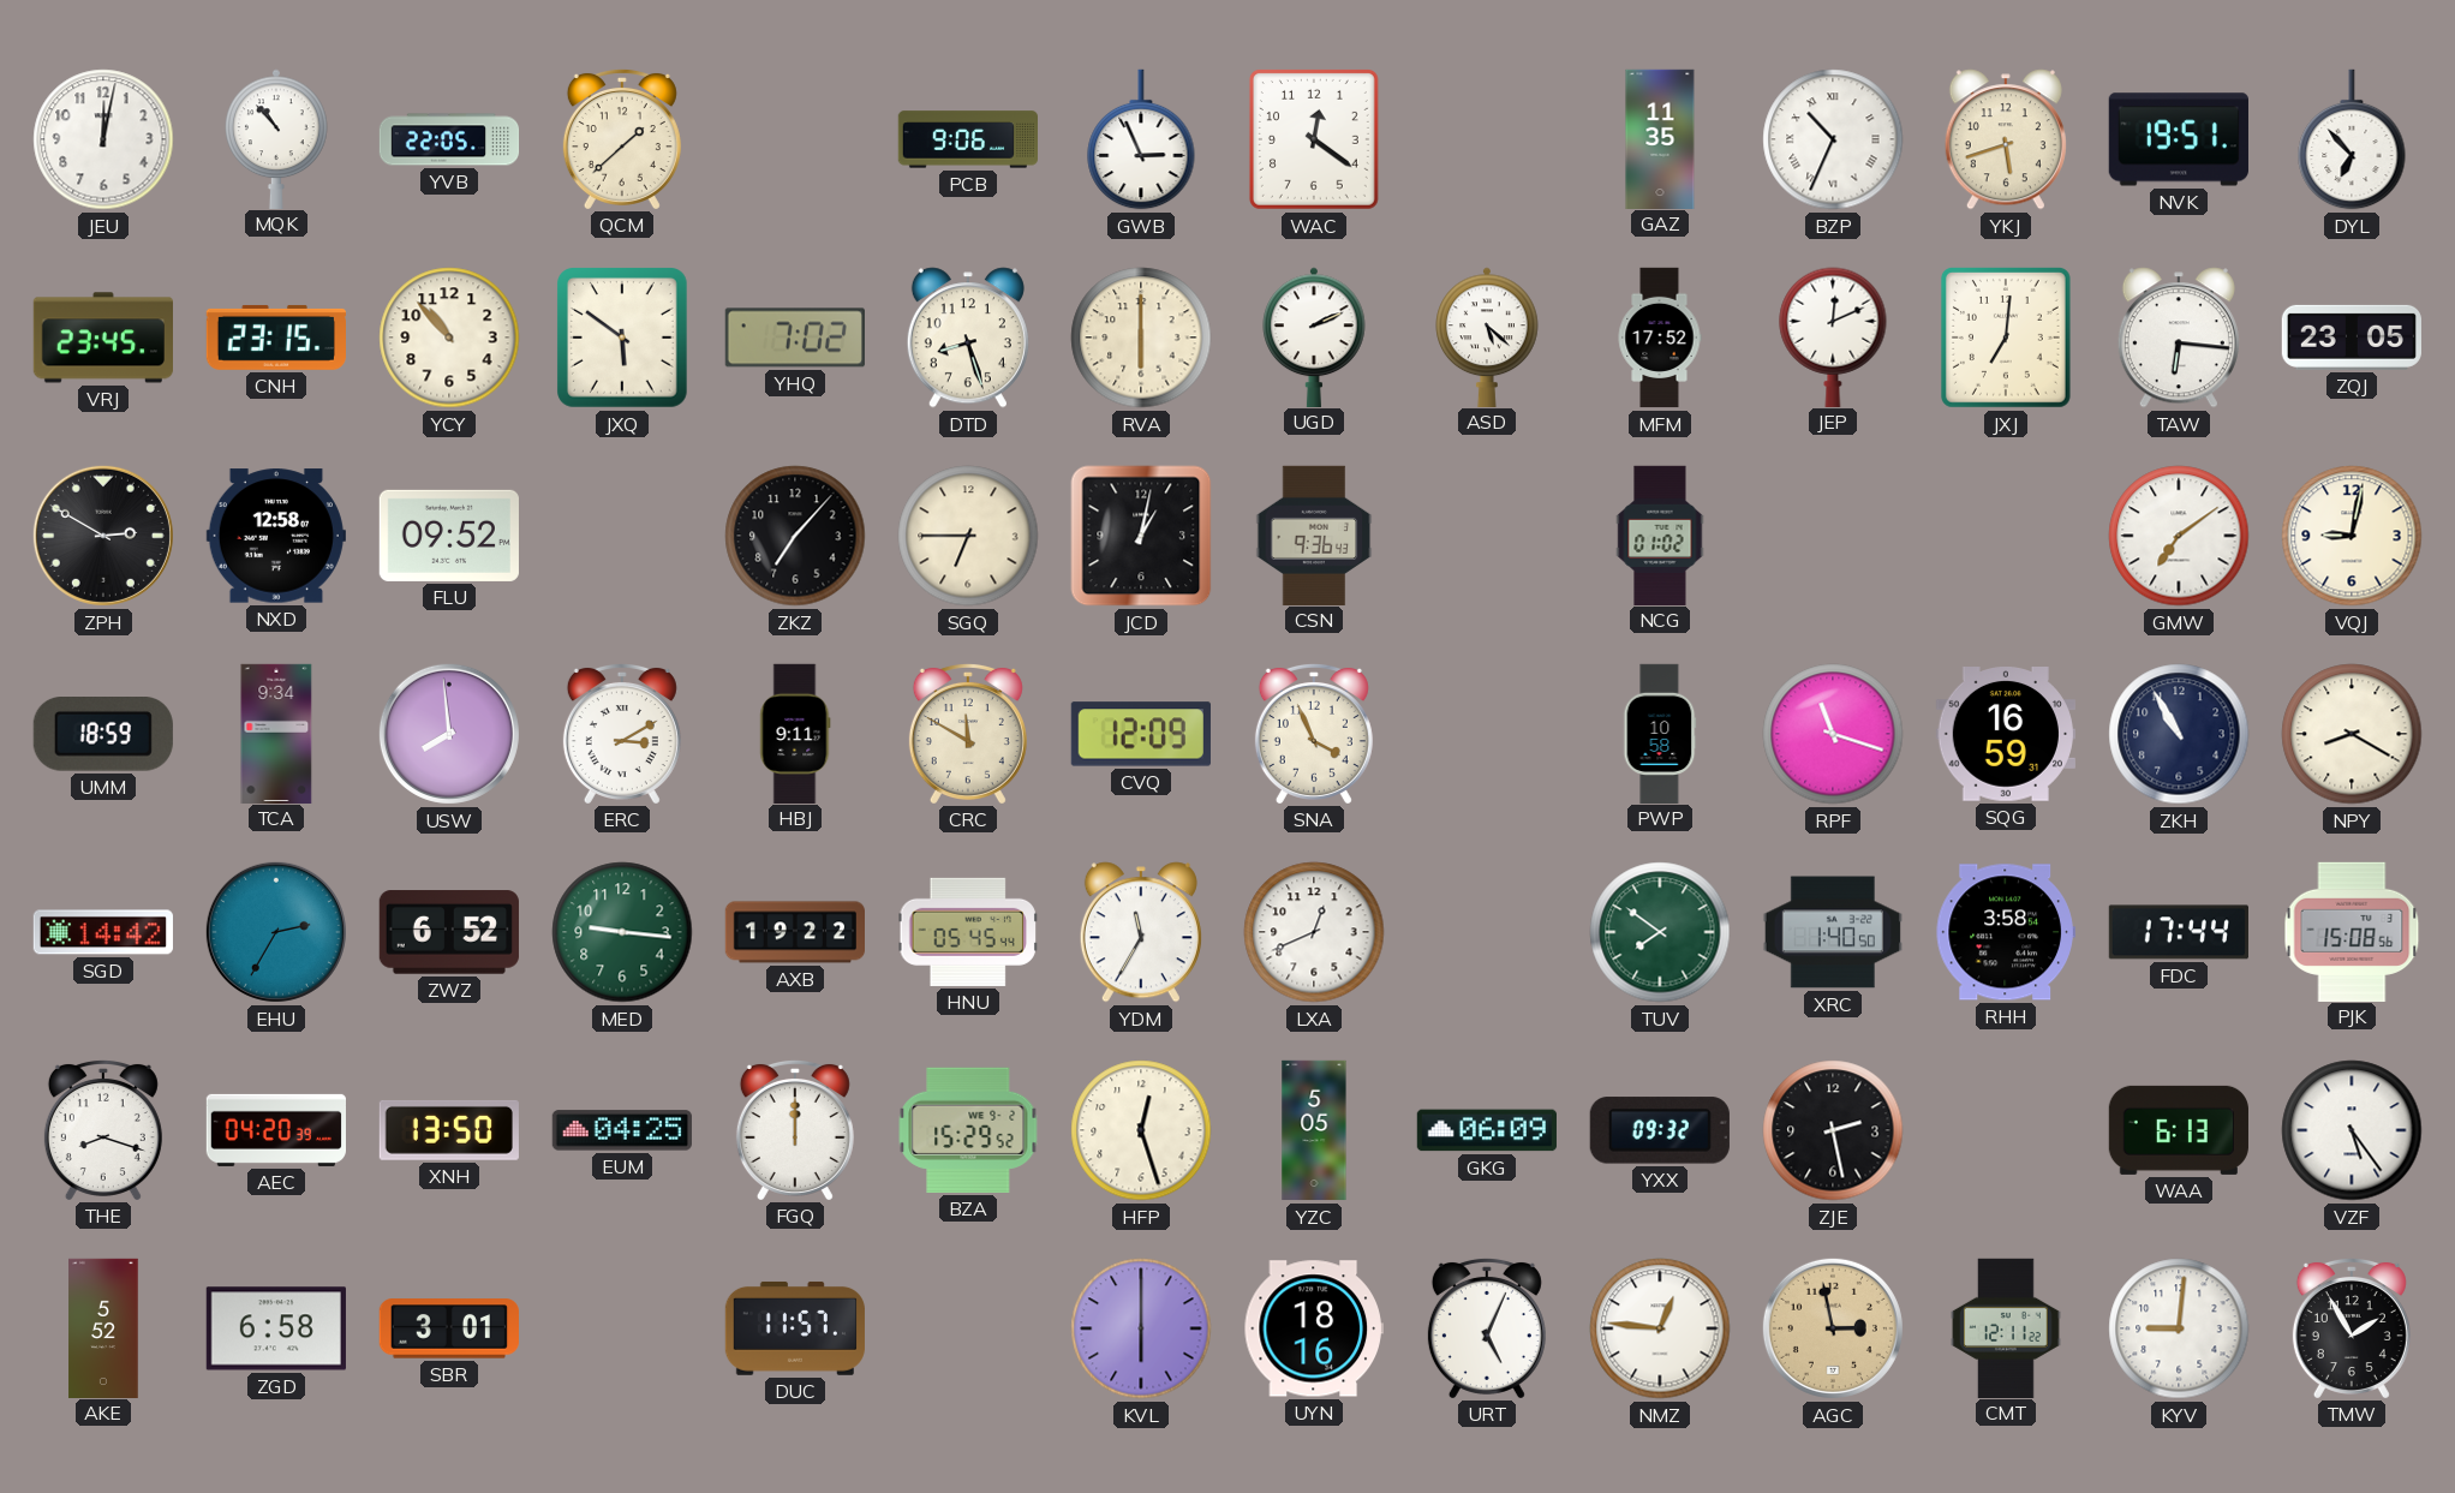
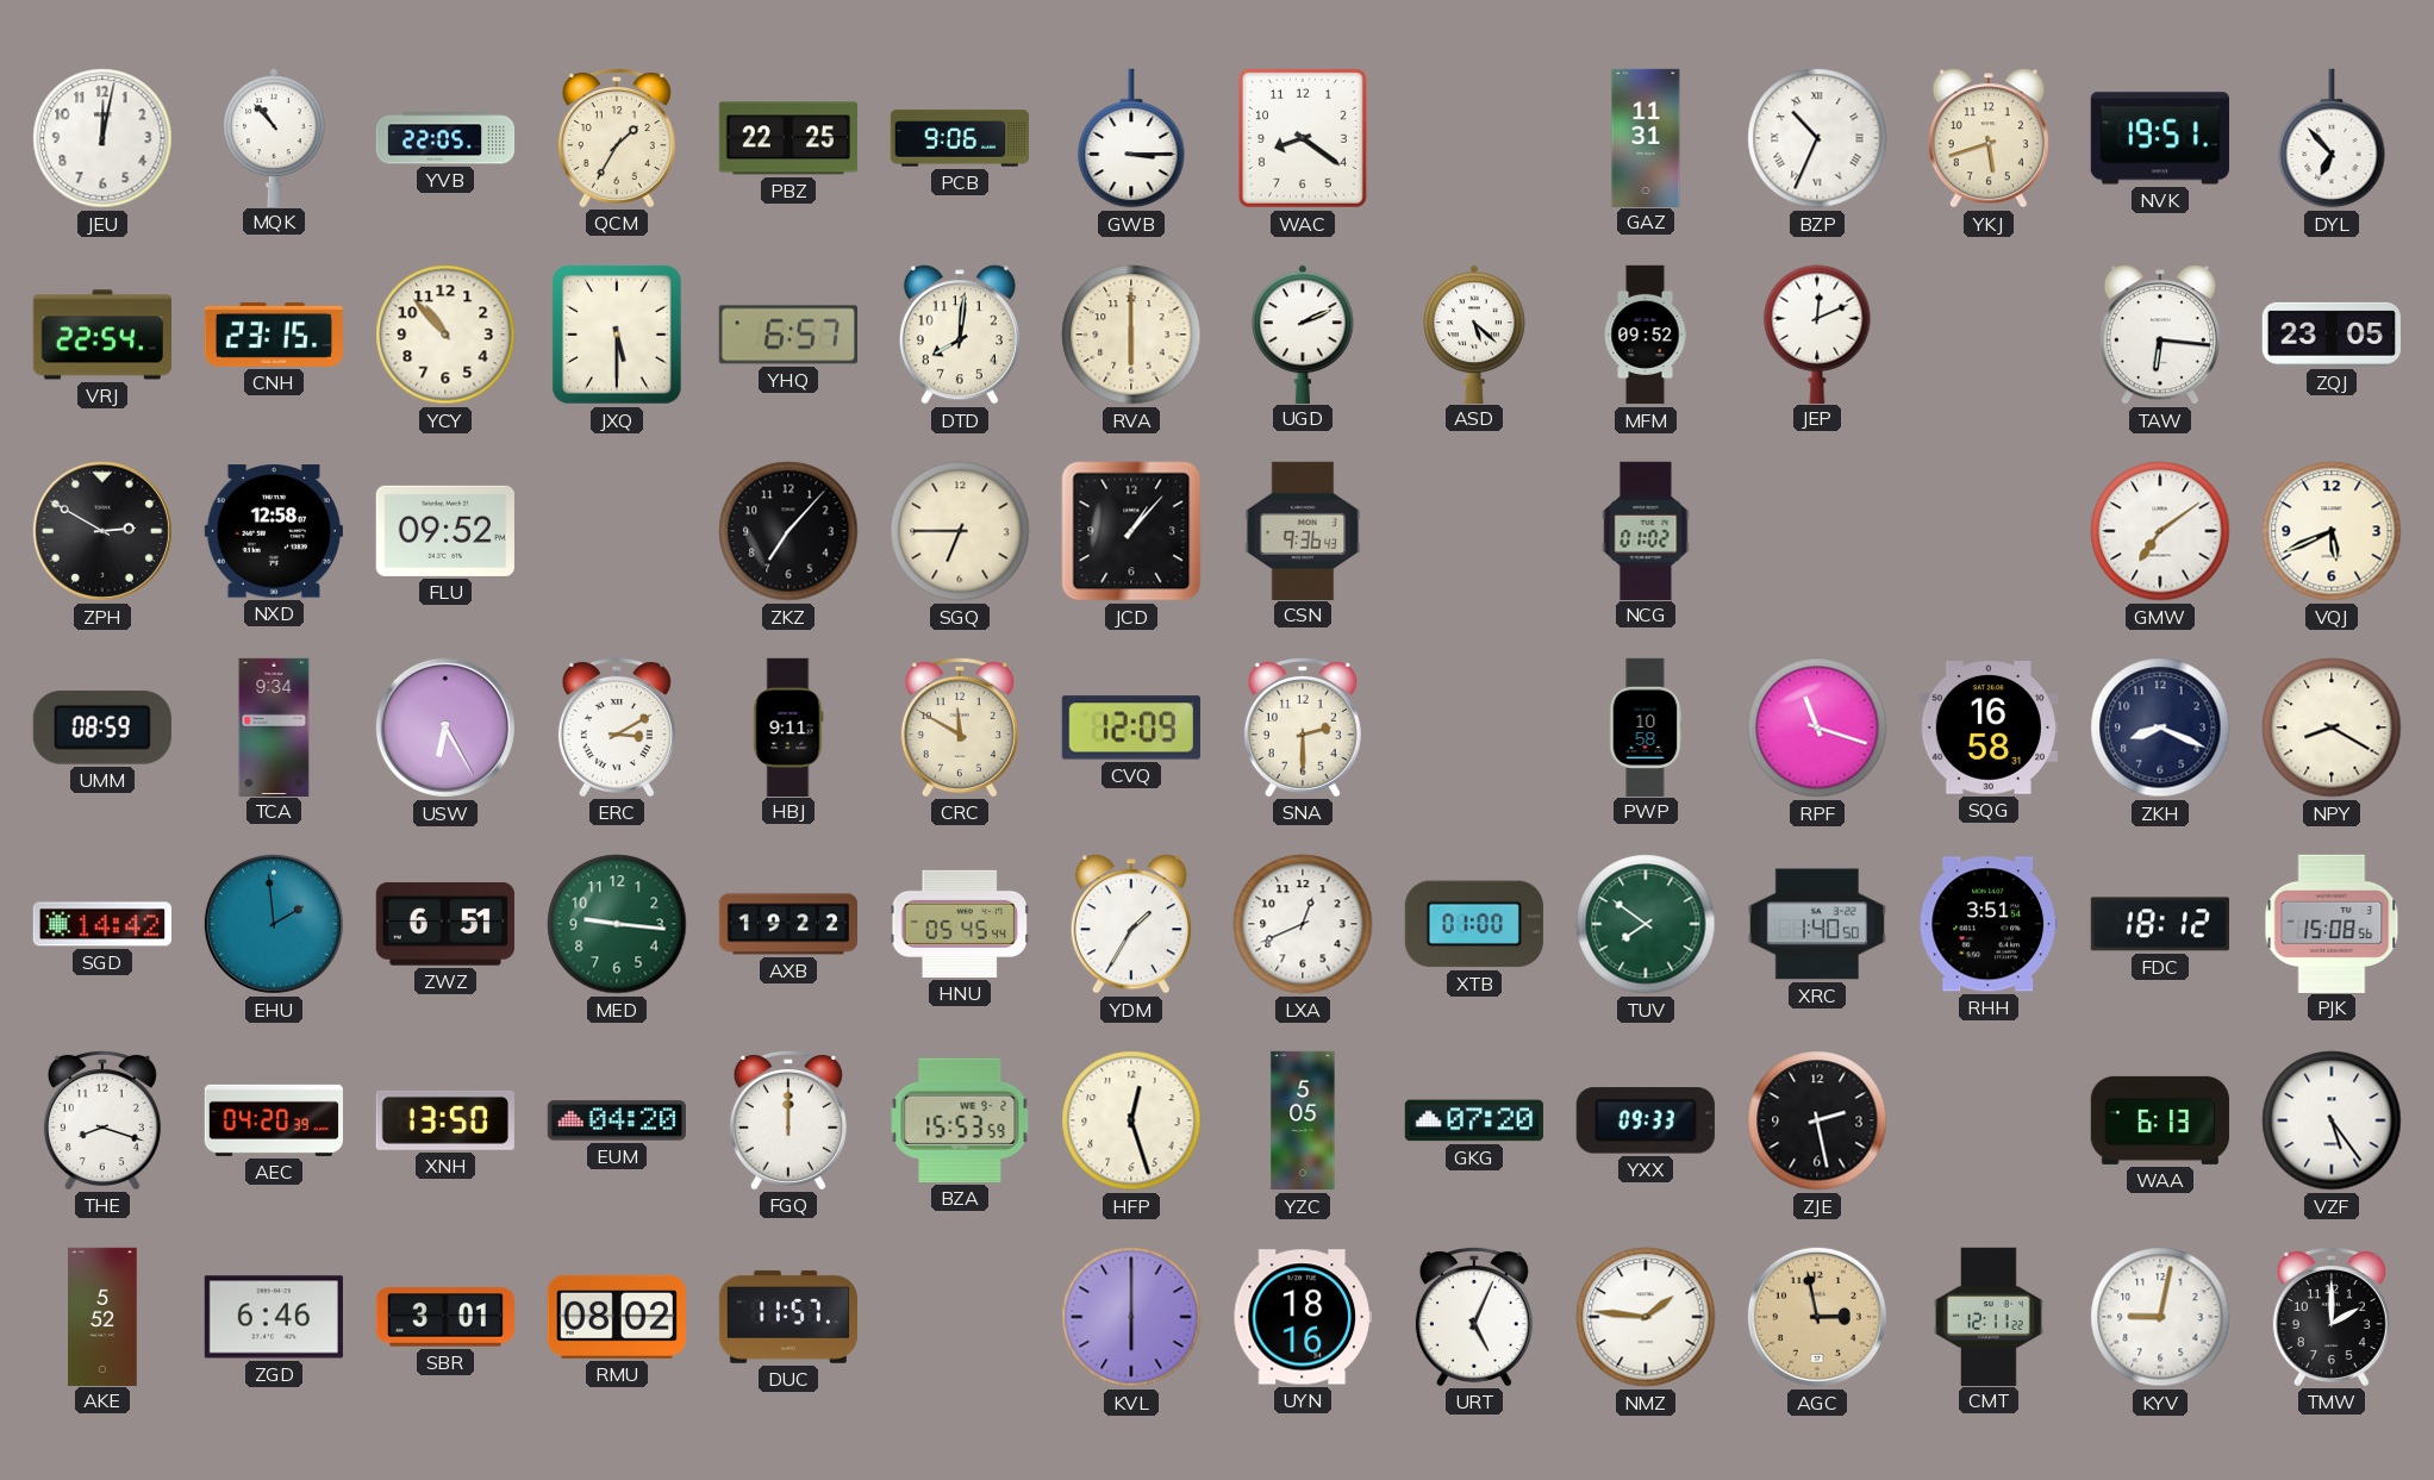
QCM: 1:38 -> 1:35
PBZ: none -> 22:25
GWB: 2:56 -> 3:15
WAC: 12:21 -> 8:21
GAZ: 11:35 -> 11:31
VRJ: 23:45 -> 22:54
JXQ: 5:51 -> 5:30
YHQ: 7:02 -> 6:57
DTD: 8:27 -> 8:01
MFM: 17:52 -> 09:52
JXJ: 7:01 -> none
JCD: 1:02 -> 1:07
VQJ: 9:02 -> 5:41
UMM: 18:59 -> 08:59
USW: 7:59 -> 6:25
SNA: 3:56 -> 2:30
SQG: 16:59 -> 16:58
ZKH: 10:55 -> 8:19
EHU: 2:35 -> 1:59
ZWZ: 6:52 -> 6:51
YDM: 11:35 -> 1:35
XTB: none -> 01:00
RHH: 3:58 -> 3:51
FDC: 17:44 -> 18:12
EUM: 04:25 -> 04:20
BZA: 15:29 -> 15:53
GKG: 06:09 -> 07:20
YXX: 09:32 -> 09:33
ZGD: 6:58 -> 6:46
RMU: none -> 08:02
NMZ: 12:46 -> 1:46
KYV: 9:01 -> 9:02
TMW: 1:55 -> 2:00
